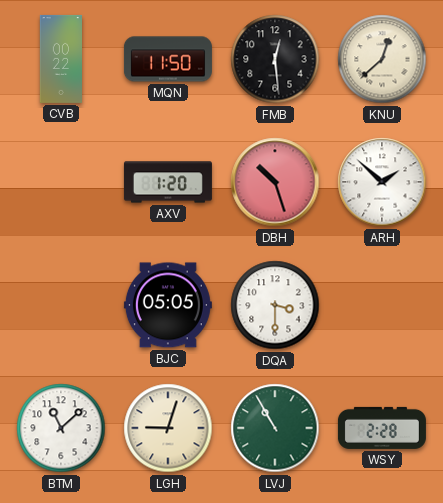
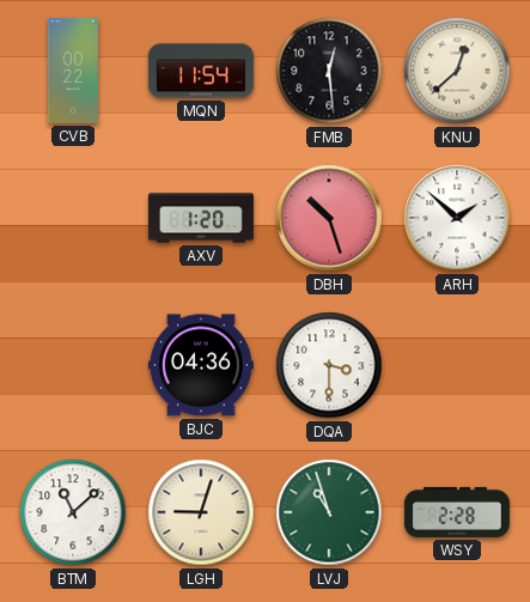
MQN: 11:50 -> 11:54
BJC: 05:05 -> 04:36
LVJ: 10:55 -> 10:57
